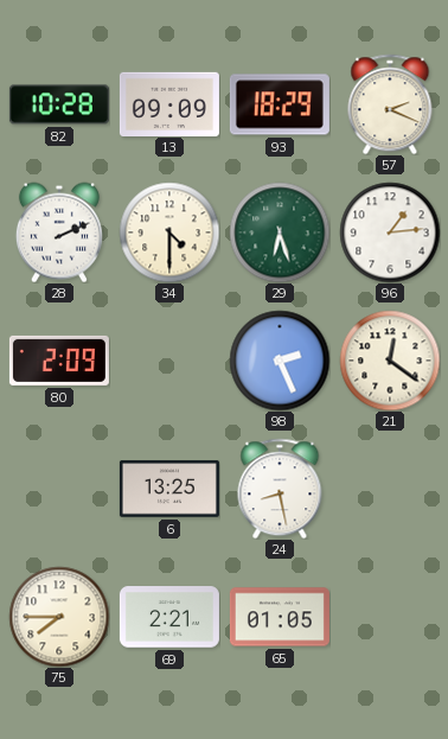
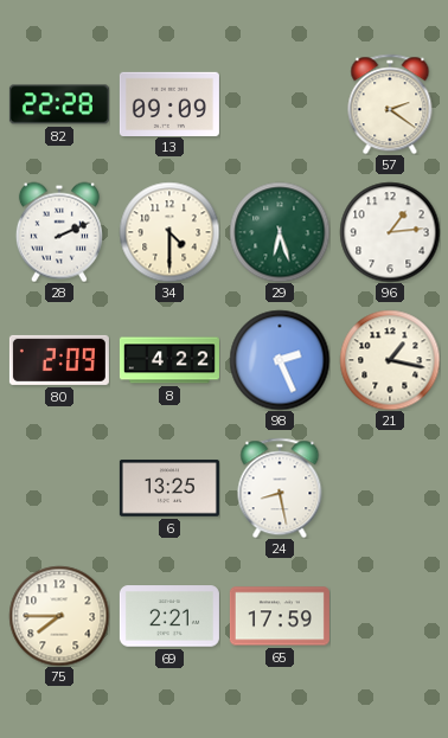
82: 10:28 -> 22:28
93: 18:29 -> none
57: 2:19 -> 2:21
8: none -> 4:22
21: 12:21 -> 1:17
65: 01:05 -> 17:59
